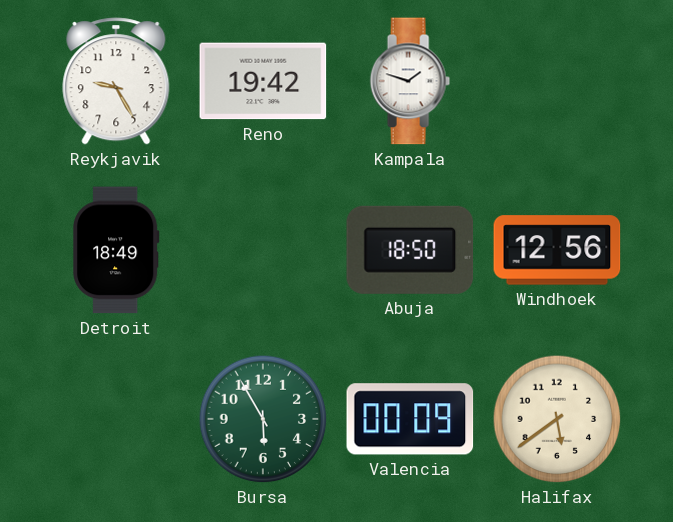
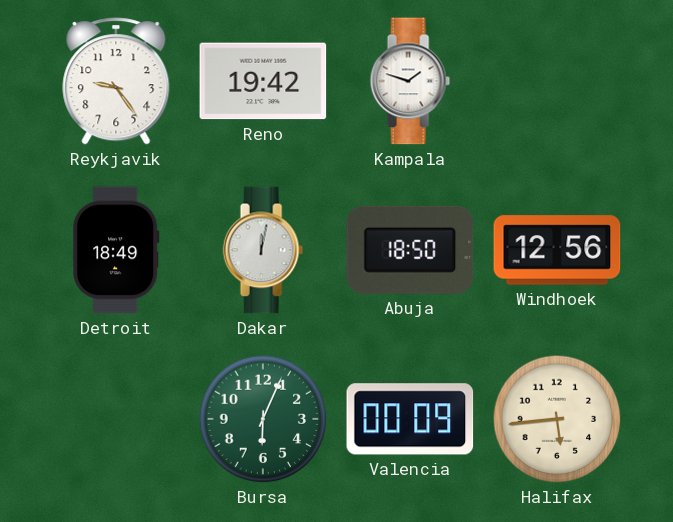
Reykjavik: 9:25 -> 9:24
Dakar: none -> 12:02
Bursa: 5:55 -> 6:04
Halifax: 5:39 -> 5:44
